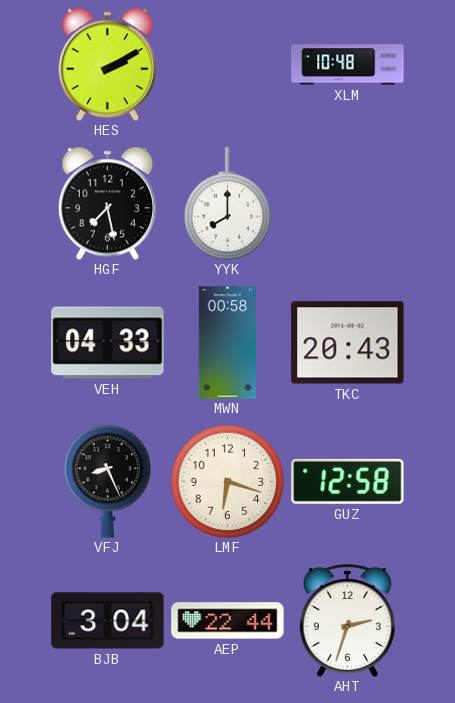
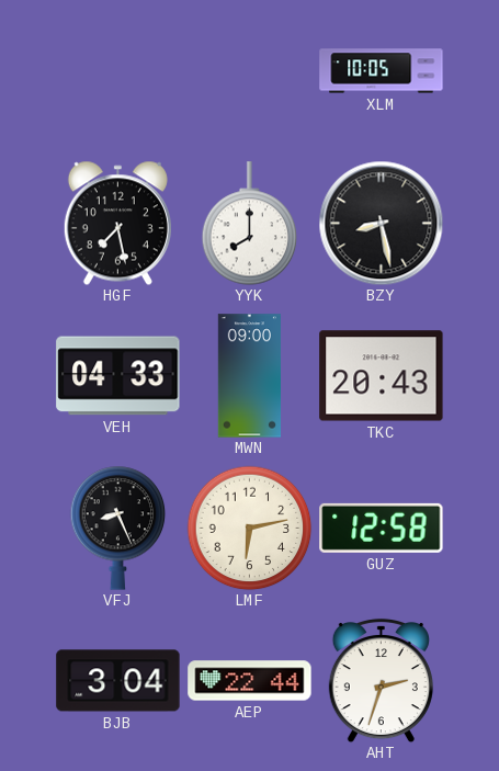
HES: 2:10 -> none
XLM: 10:48 -> 10:05
BZY: none -> 8:28
MWN: 00:58 -> 09:00
LMF: 6:18 -> 6:13
